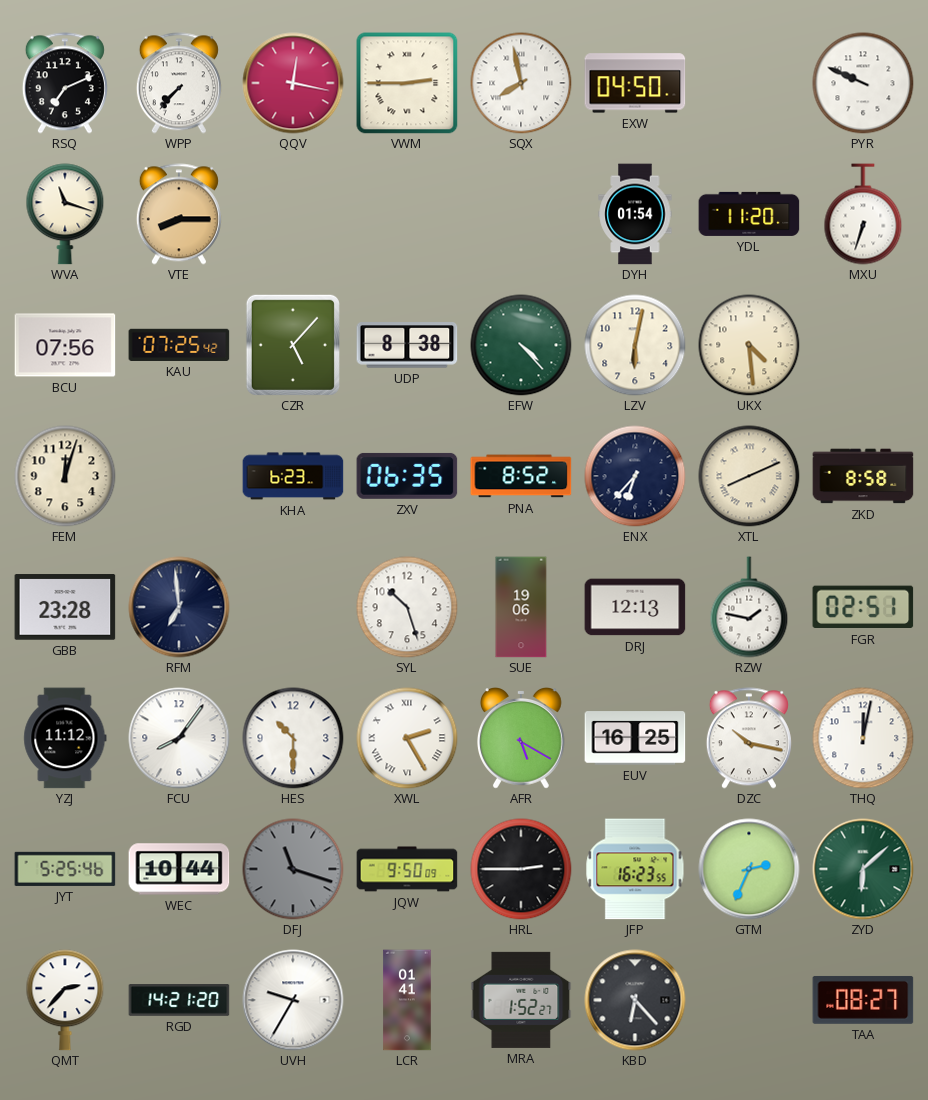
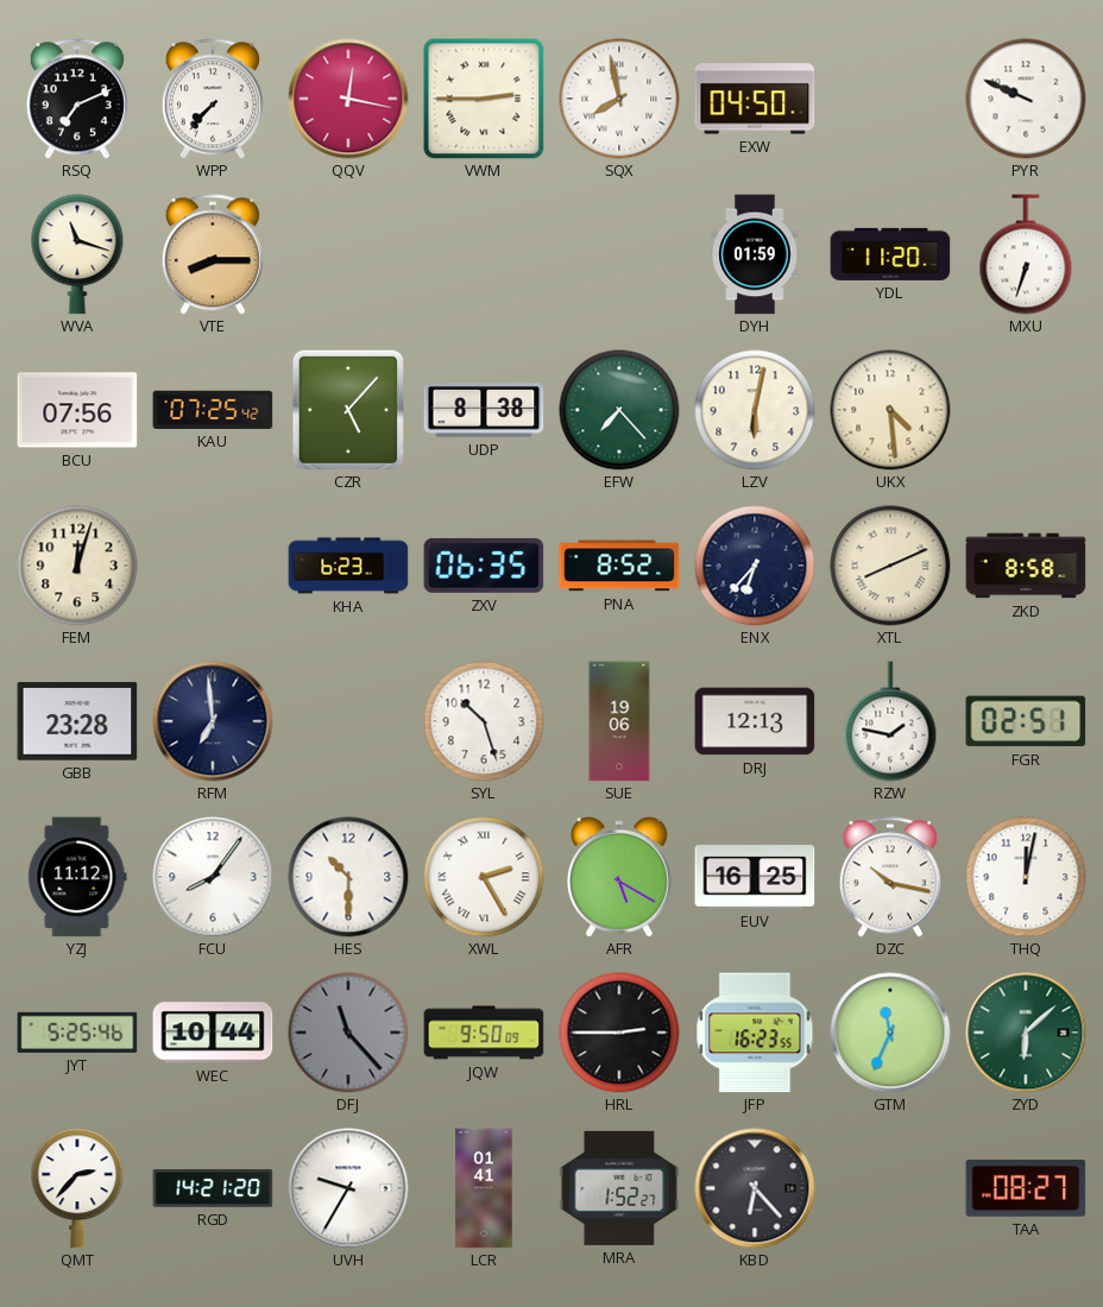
DYH: 01:54 -> 01:59
EFW: 4:23 -> 7:23
DFJ: 11:18 -> 11:23
GTM: 2:34 -> 11:34
